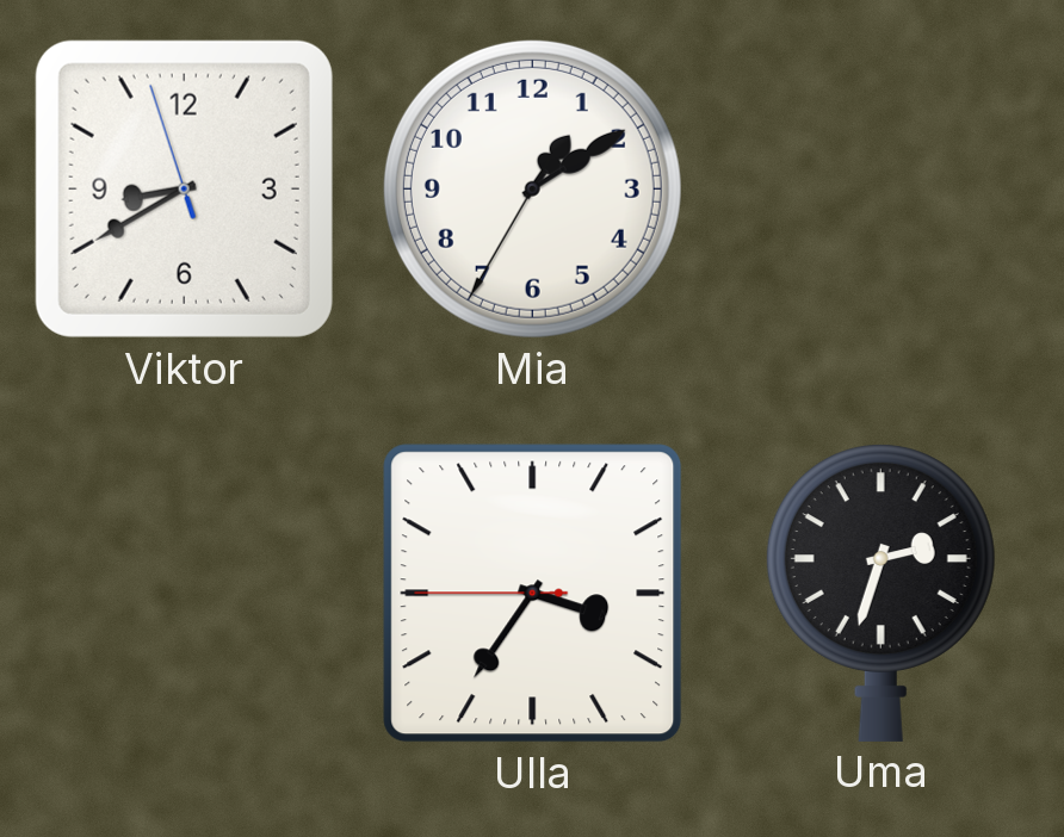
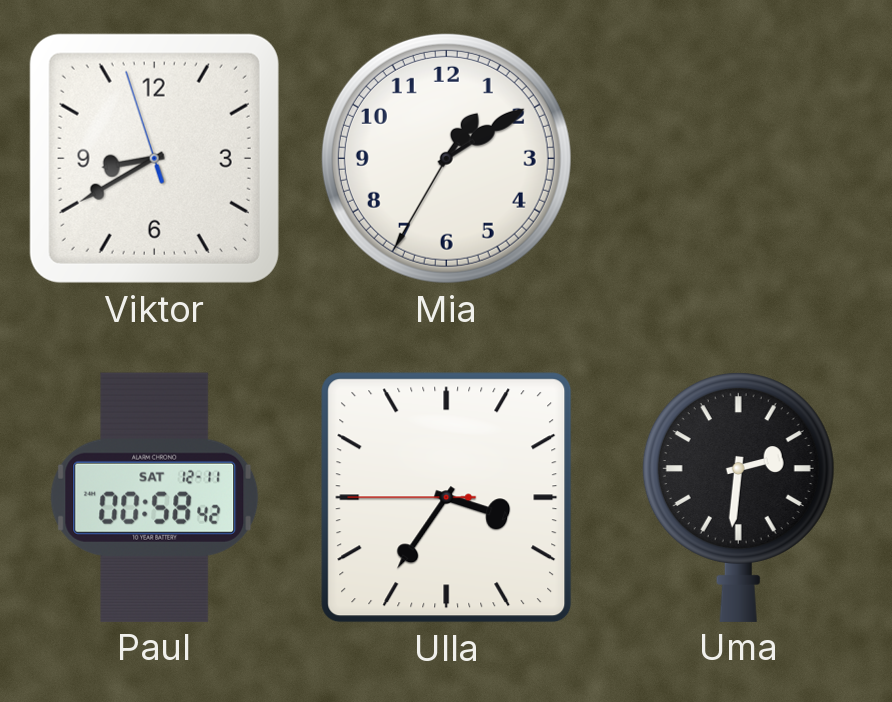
Paul: none -> 00:58
Uma: 2:33 -> 2:31
